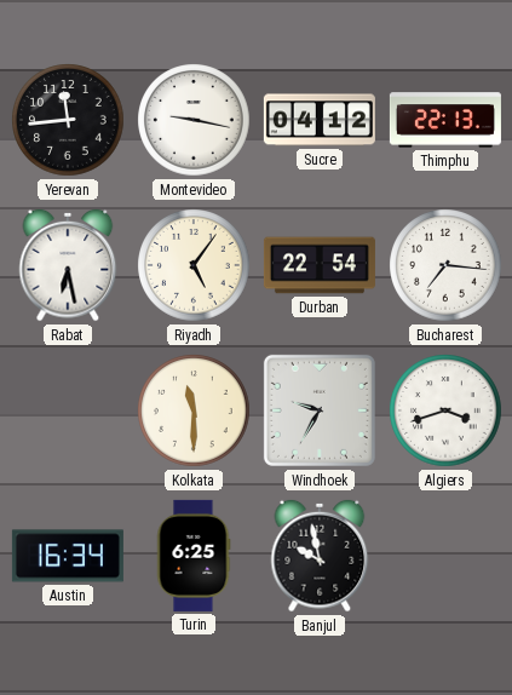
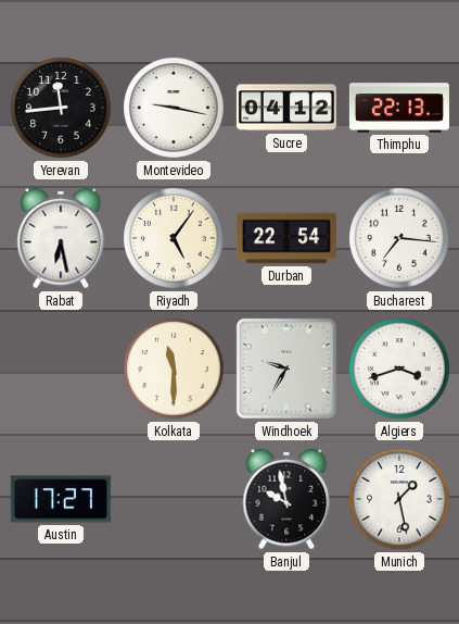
Austin: 16:34 -> 17:27
Turin: 6:25 -> none
Munich: none -> 1:28
